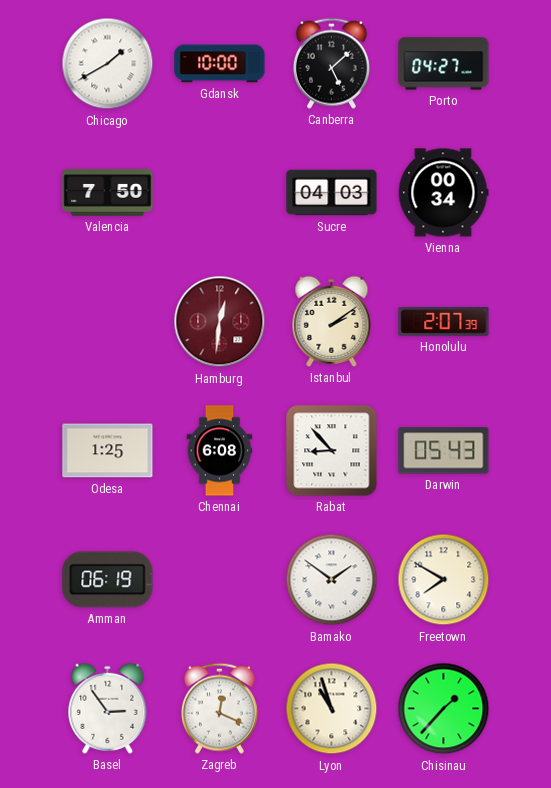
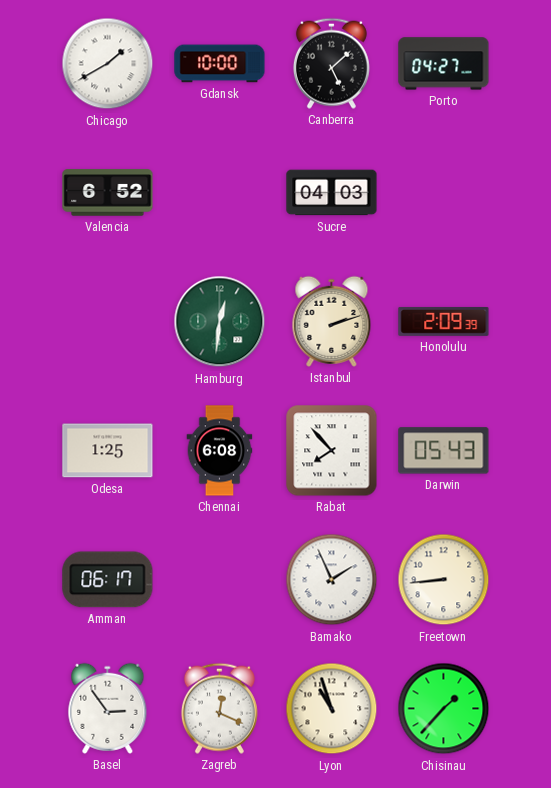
Valencia: 7:50 -> 6:52
Vienna: 00:34 -> none
Hamburg dial: burgundy -> green
Istanbul: 2:09 -> 2:12
Honolulu: 2:07 -> 2:09
Rabat: 8:53 -> 7:53
Amman: 06:19 -> 06:17
Bamako: 1:51 -> 1:56
Freetown: 7:50 -> 8:44
